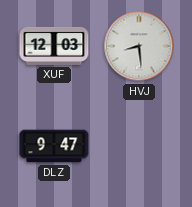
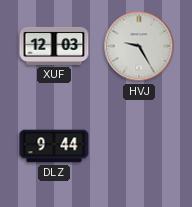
HVJ: 8:29 -> 9:25
DLZ: 9:47 -> 9:44
